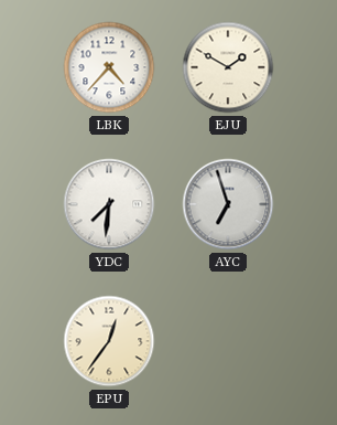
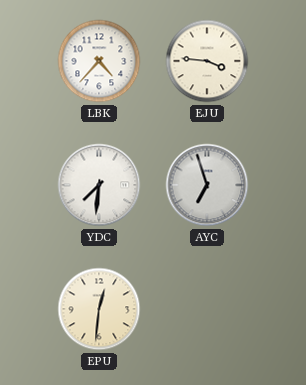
EJU: 1:50 -> 3:46
EPU: 12:36 -> 12:31
